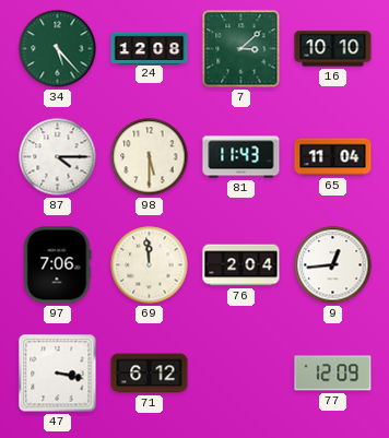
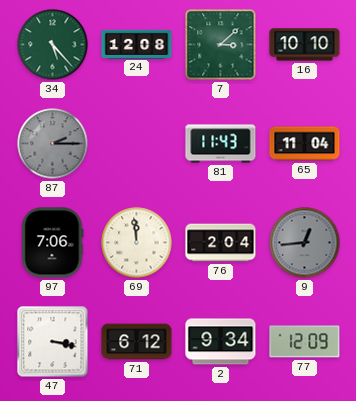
87: 4:15 -> 2:15
87 dial: white -> grey
98: 5:30 -> none
9 dial: white -> grey
2: none -> 9:34
